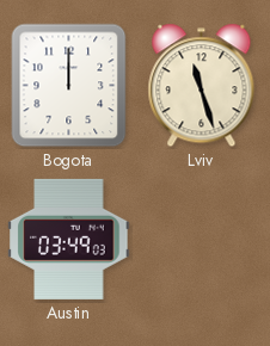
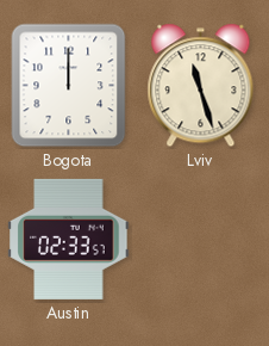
Austin: 03:49 -> 02:33
